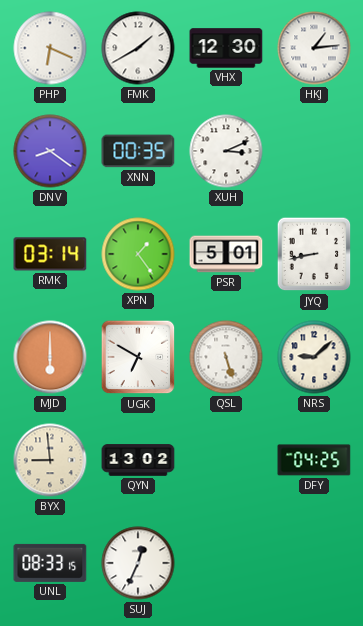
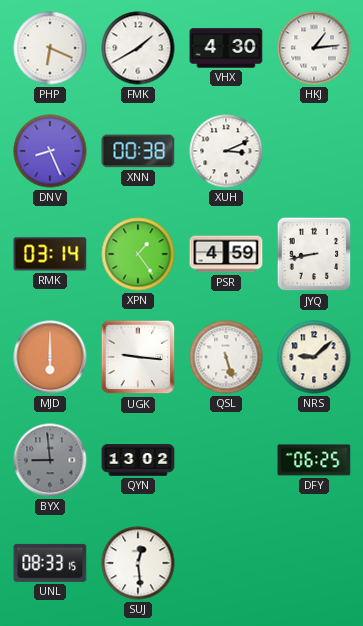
VHX: 12:30 -> 4:30
DNV: 8:21 -> 8:26
XNN: 00:35 -> 00:38
PSR: 5:01 -> 4:59
UGK: 6:50 -> 9:16
BYX dial: cream -> grey
DFY: 04:25 -> 06:25
SUJ: 12:34 -> 12:29
